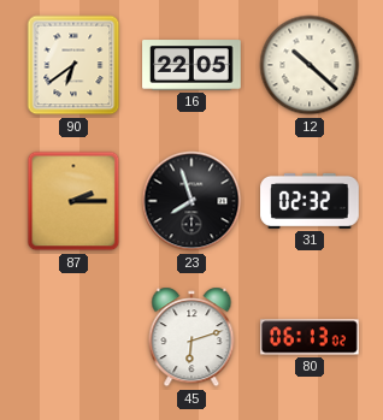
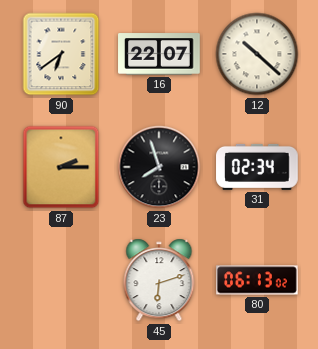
16: 22:05 -> 22:07
31: 02:32 -> 02:34
